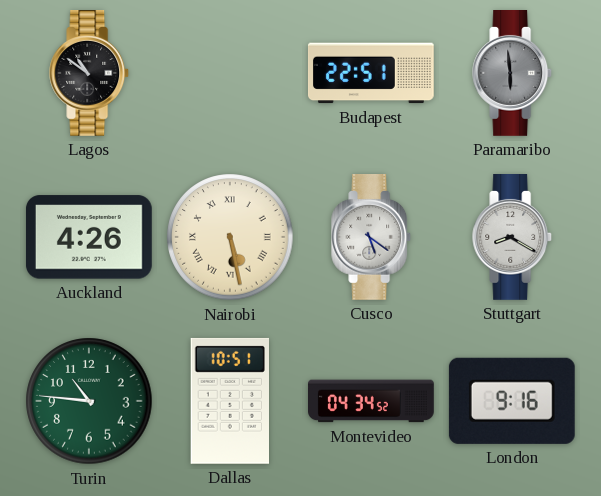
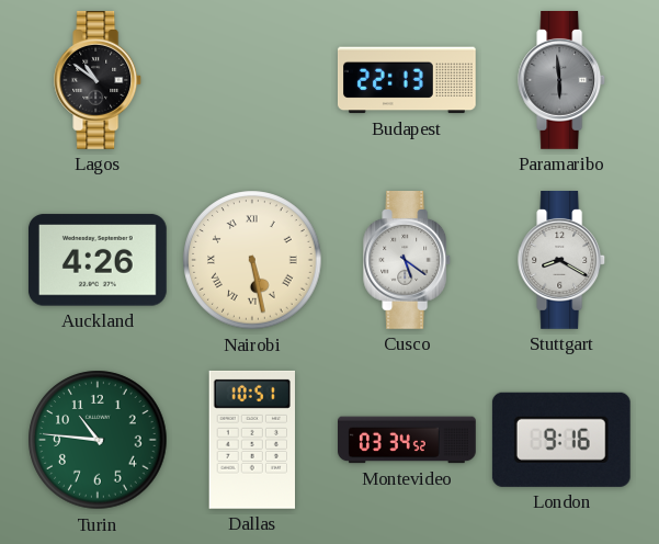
Budapest: 22:51 -> 22:13
Montevideo: 04:34 -> 03:34
